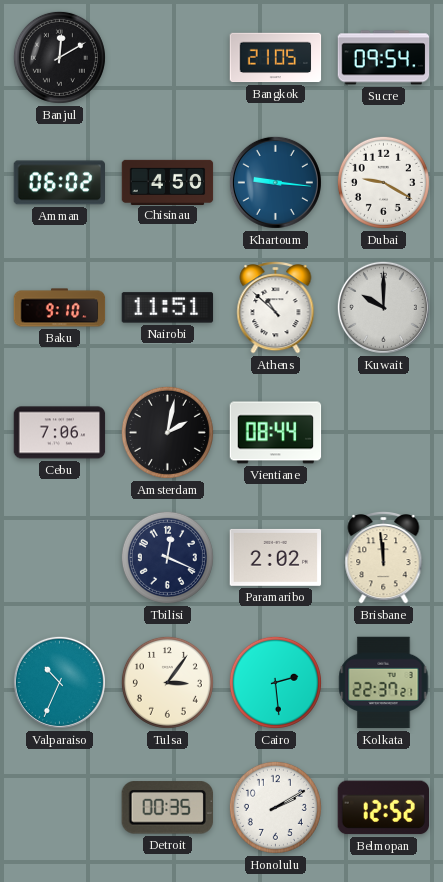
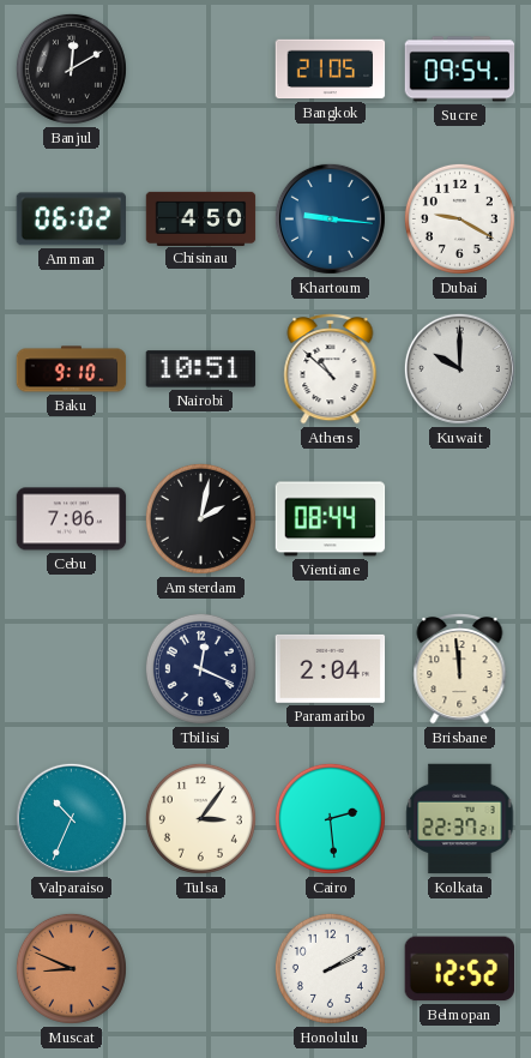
Nairobi: 11:51 -> 10:51
Paramaribo: 2:02 -> 2:04
Muscat: none -> 8:49
Detroit: 00:35 -> none
